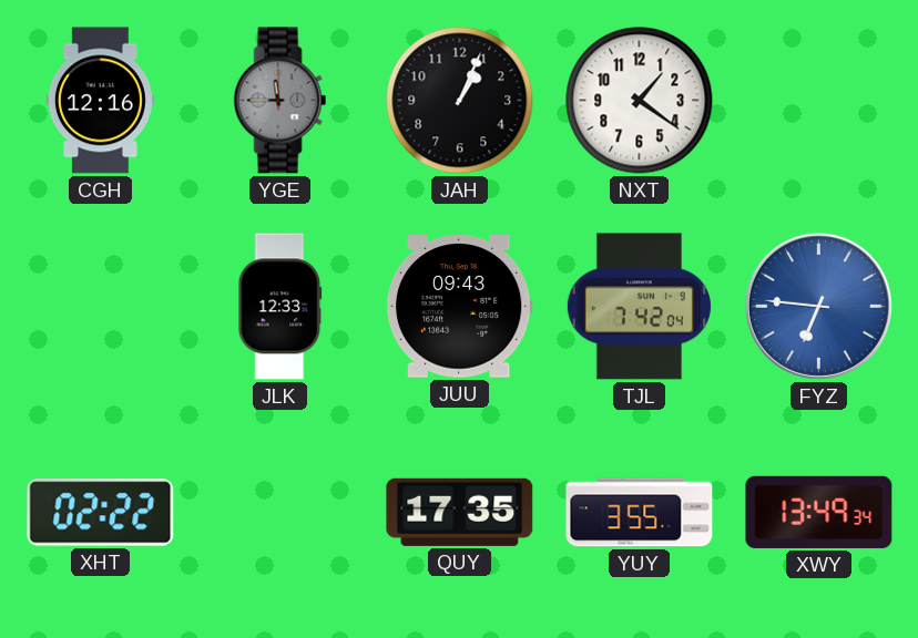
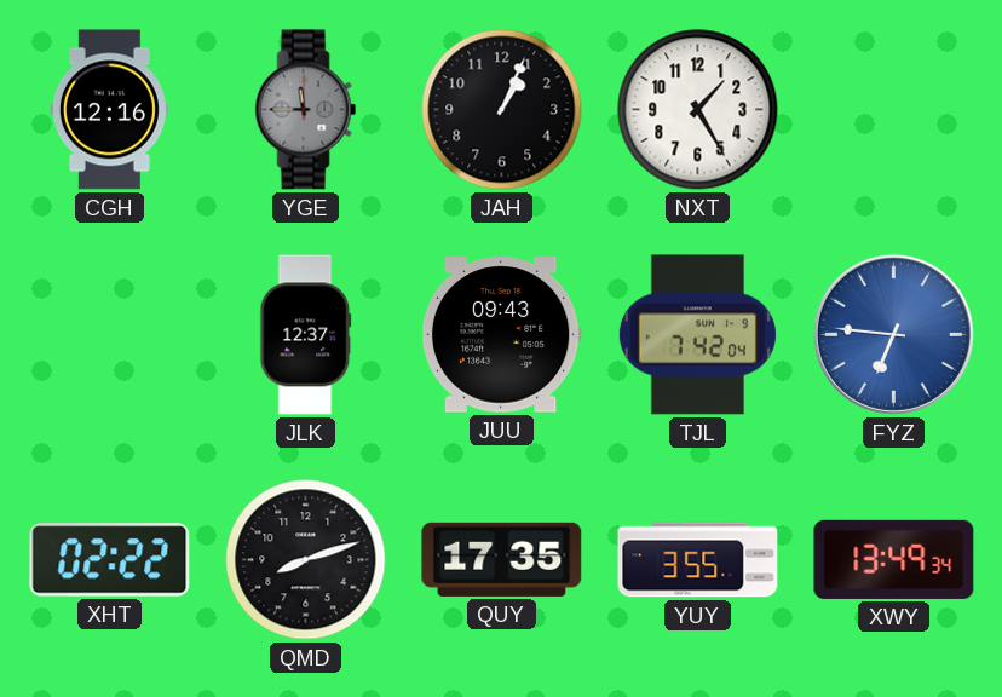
NXT: 1:21 -> 1:25
JLK: 12:33 -> 12:37
QMD: none -> 8:12
